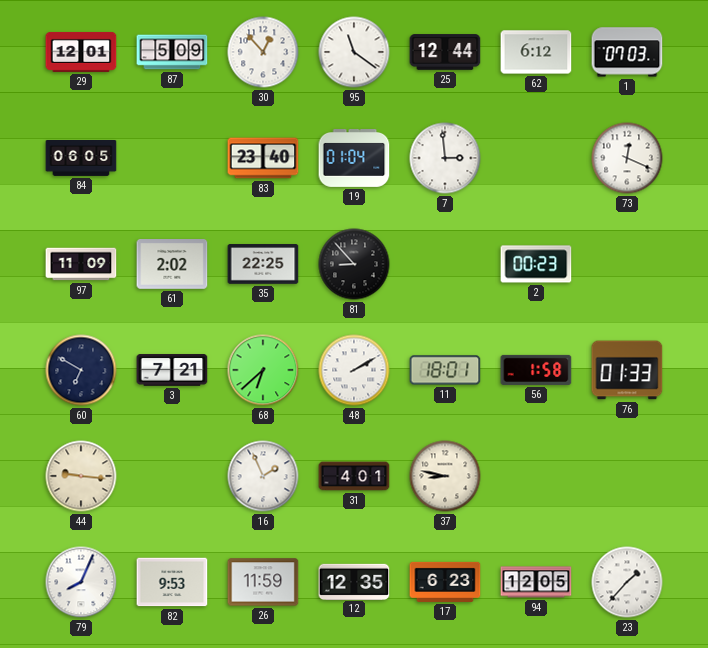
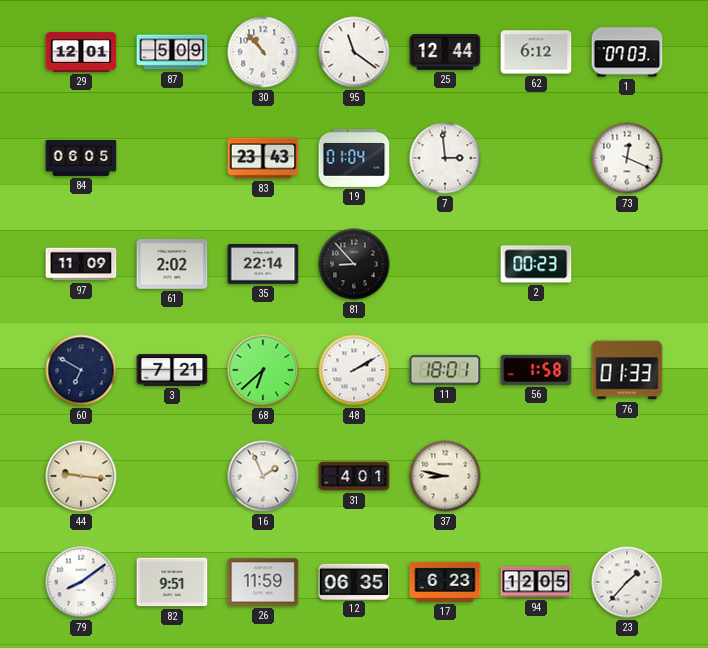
30: 12:53 -> 10:53
83: 23:40 -> 23:43
35: 22:25 -> 22:14
79: 8:04 -> 8:09
82: 9:53 -> 9:51
12: 12:35 -> 06:35
